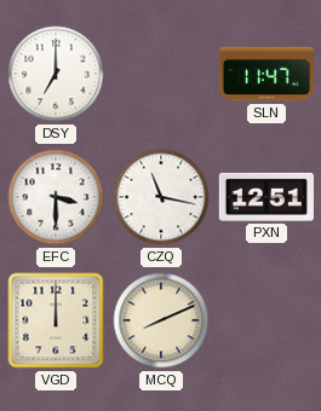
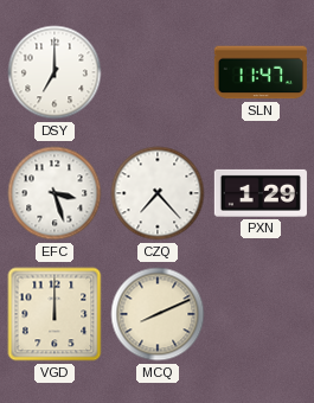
EFC: 3:30 -> 3:27
CZQ: 11:17 -> 7:23
PXN: 12:51 -> 1:29
